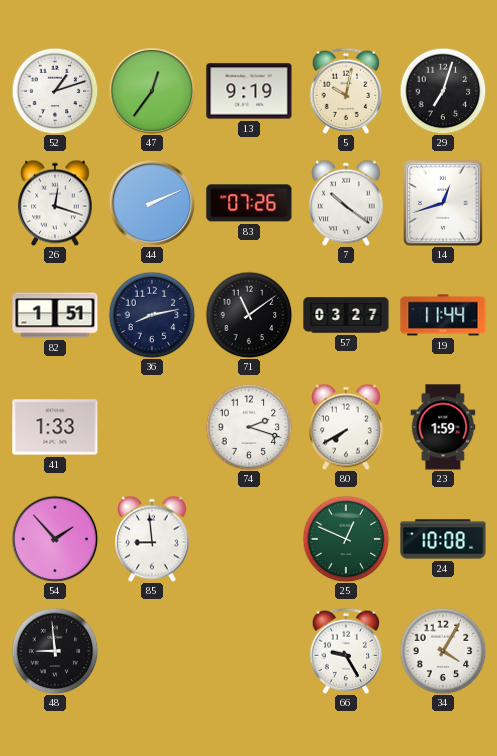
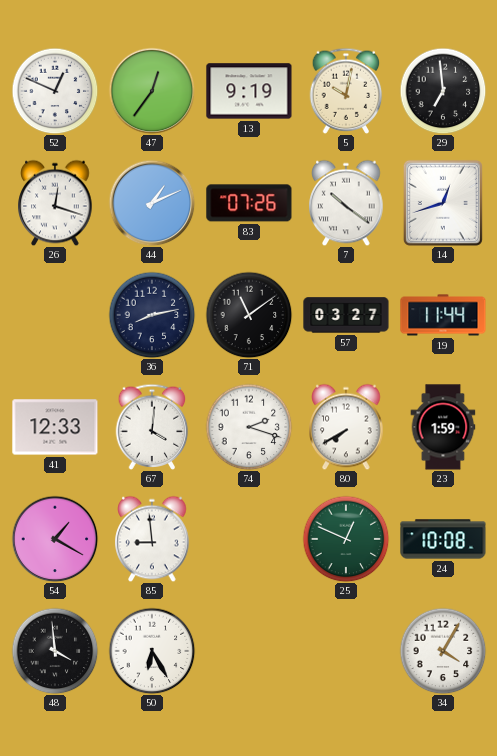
52: 1:12 -> 12:49
29: 7:03 -> 6:59
44: 2:11 -> 1:11
82: 1:51 -> none
41: 1:33 -> 12:33
67: none -> 4:01
54: 1:53 -> 1:20
48: 8:59 -> 3:59
50: none -> 6:25
66: 9:25 -> none
